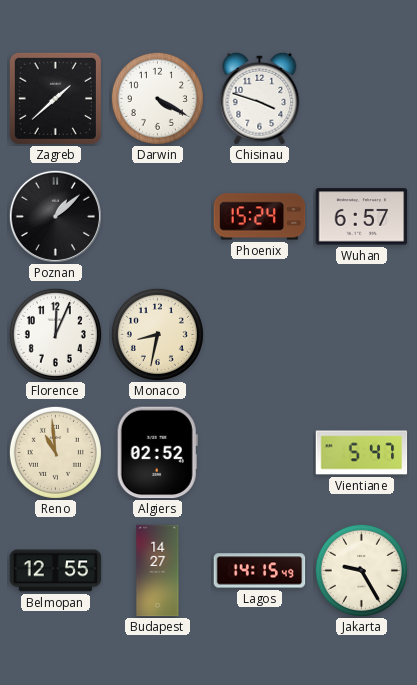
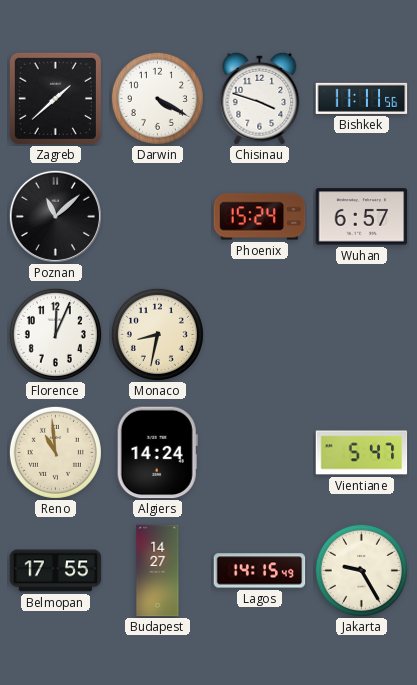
Bishkek: none -> 11:11
Poznan: 1:08 -> 11:08
Algiers: 02:52 -> 14:24
Belmopan: 12:55 -> 17:55
